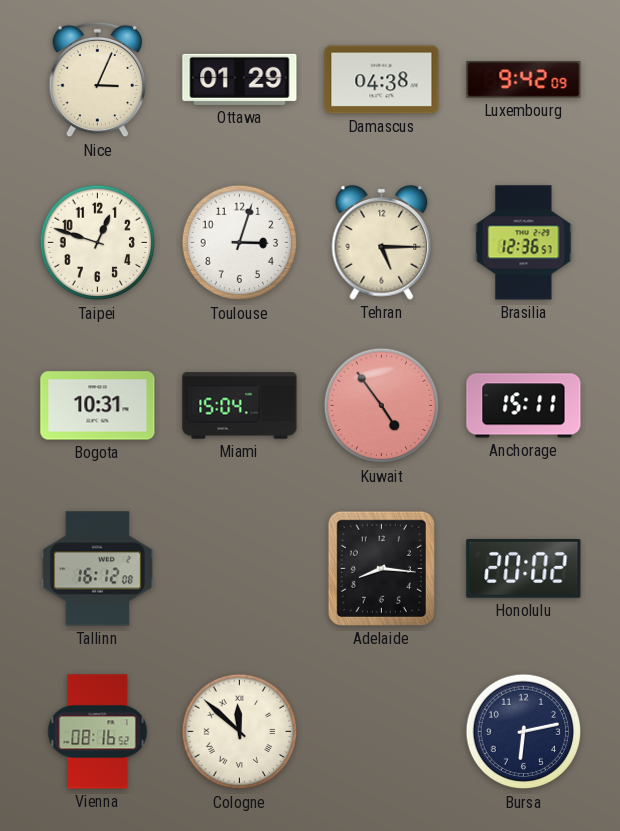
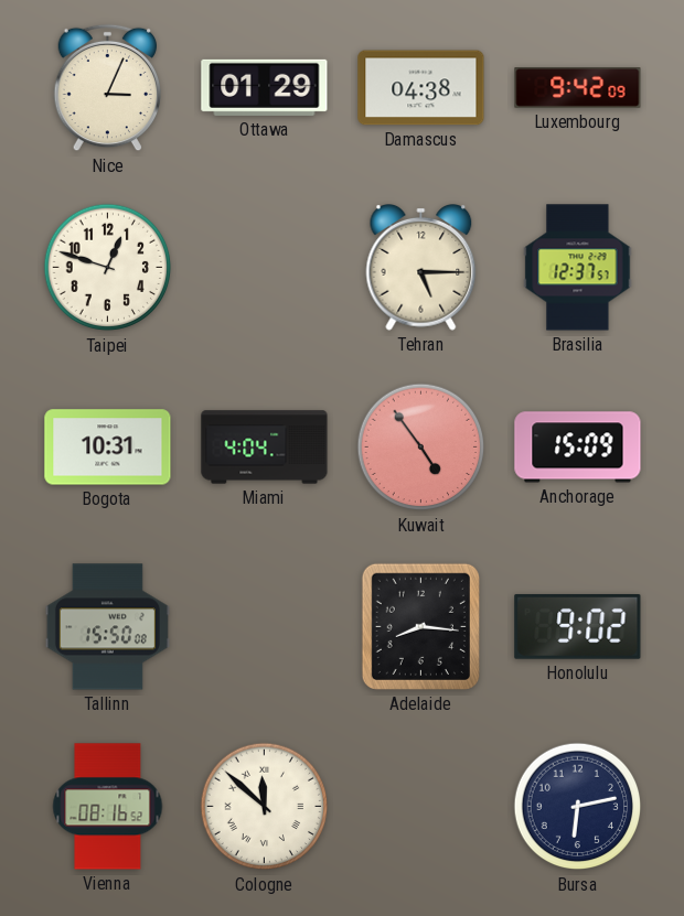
Toulouse: 3:03 -> none
Brasilia: 12:36 -> 12:37
Miami: 15:04 -> 4:04
Anchorage: 15:11 -> 15:09
Tallinn: 16:12 -> 15:50
Honolulu: 20:02 -> 9:02
